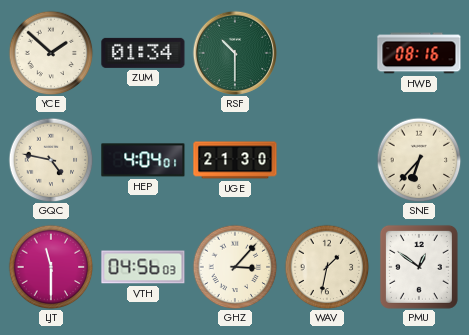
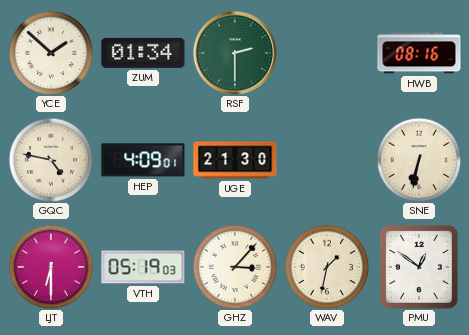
RSF: 10:30 -> 2:30
HEP: 4:04 -> 4:09
SNE: 6:37 -> 6:32
LJT: 11:30 -> 6:30
VTH: 04:56 -> 05:19
